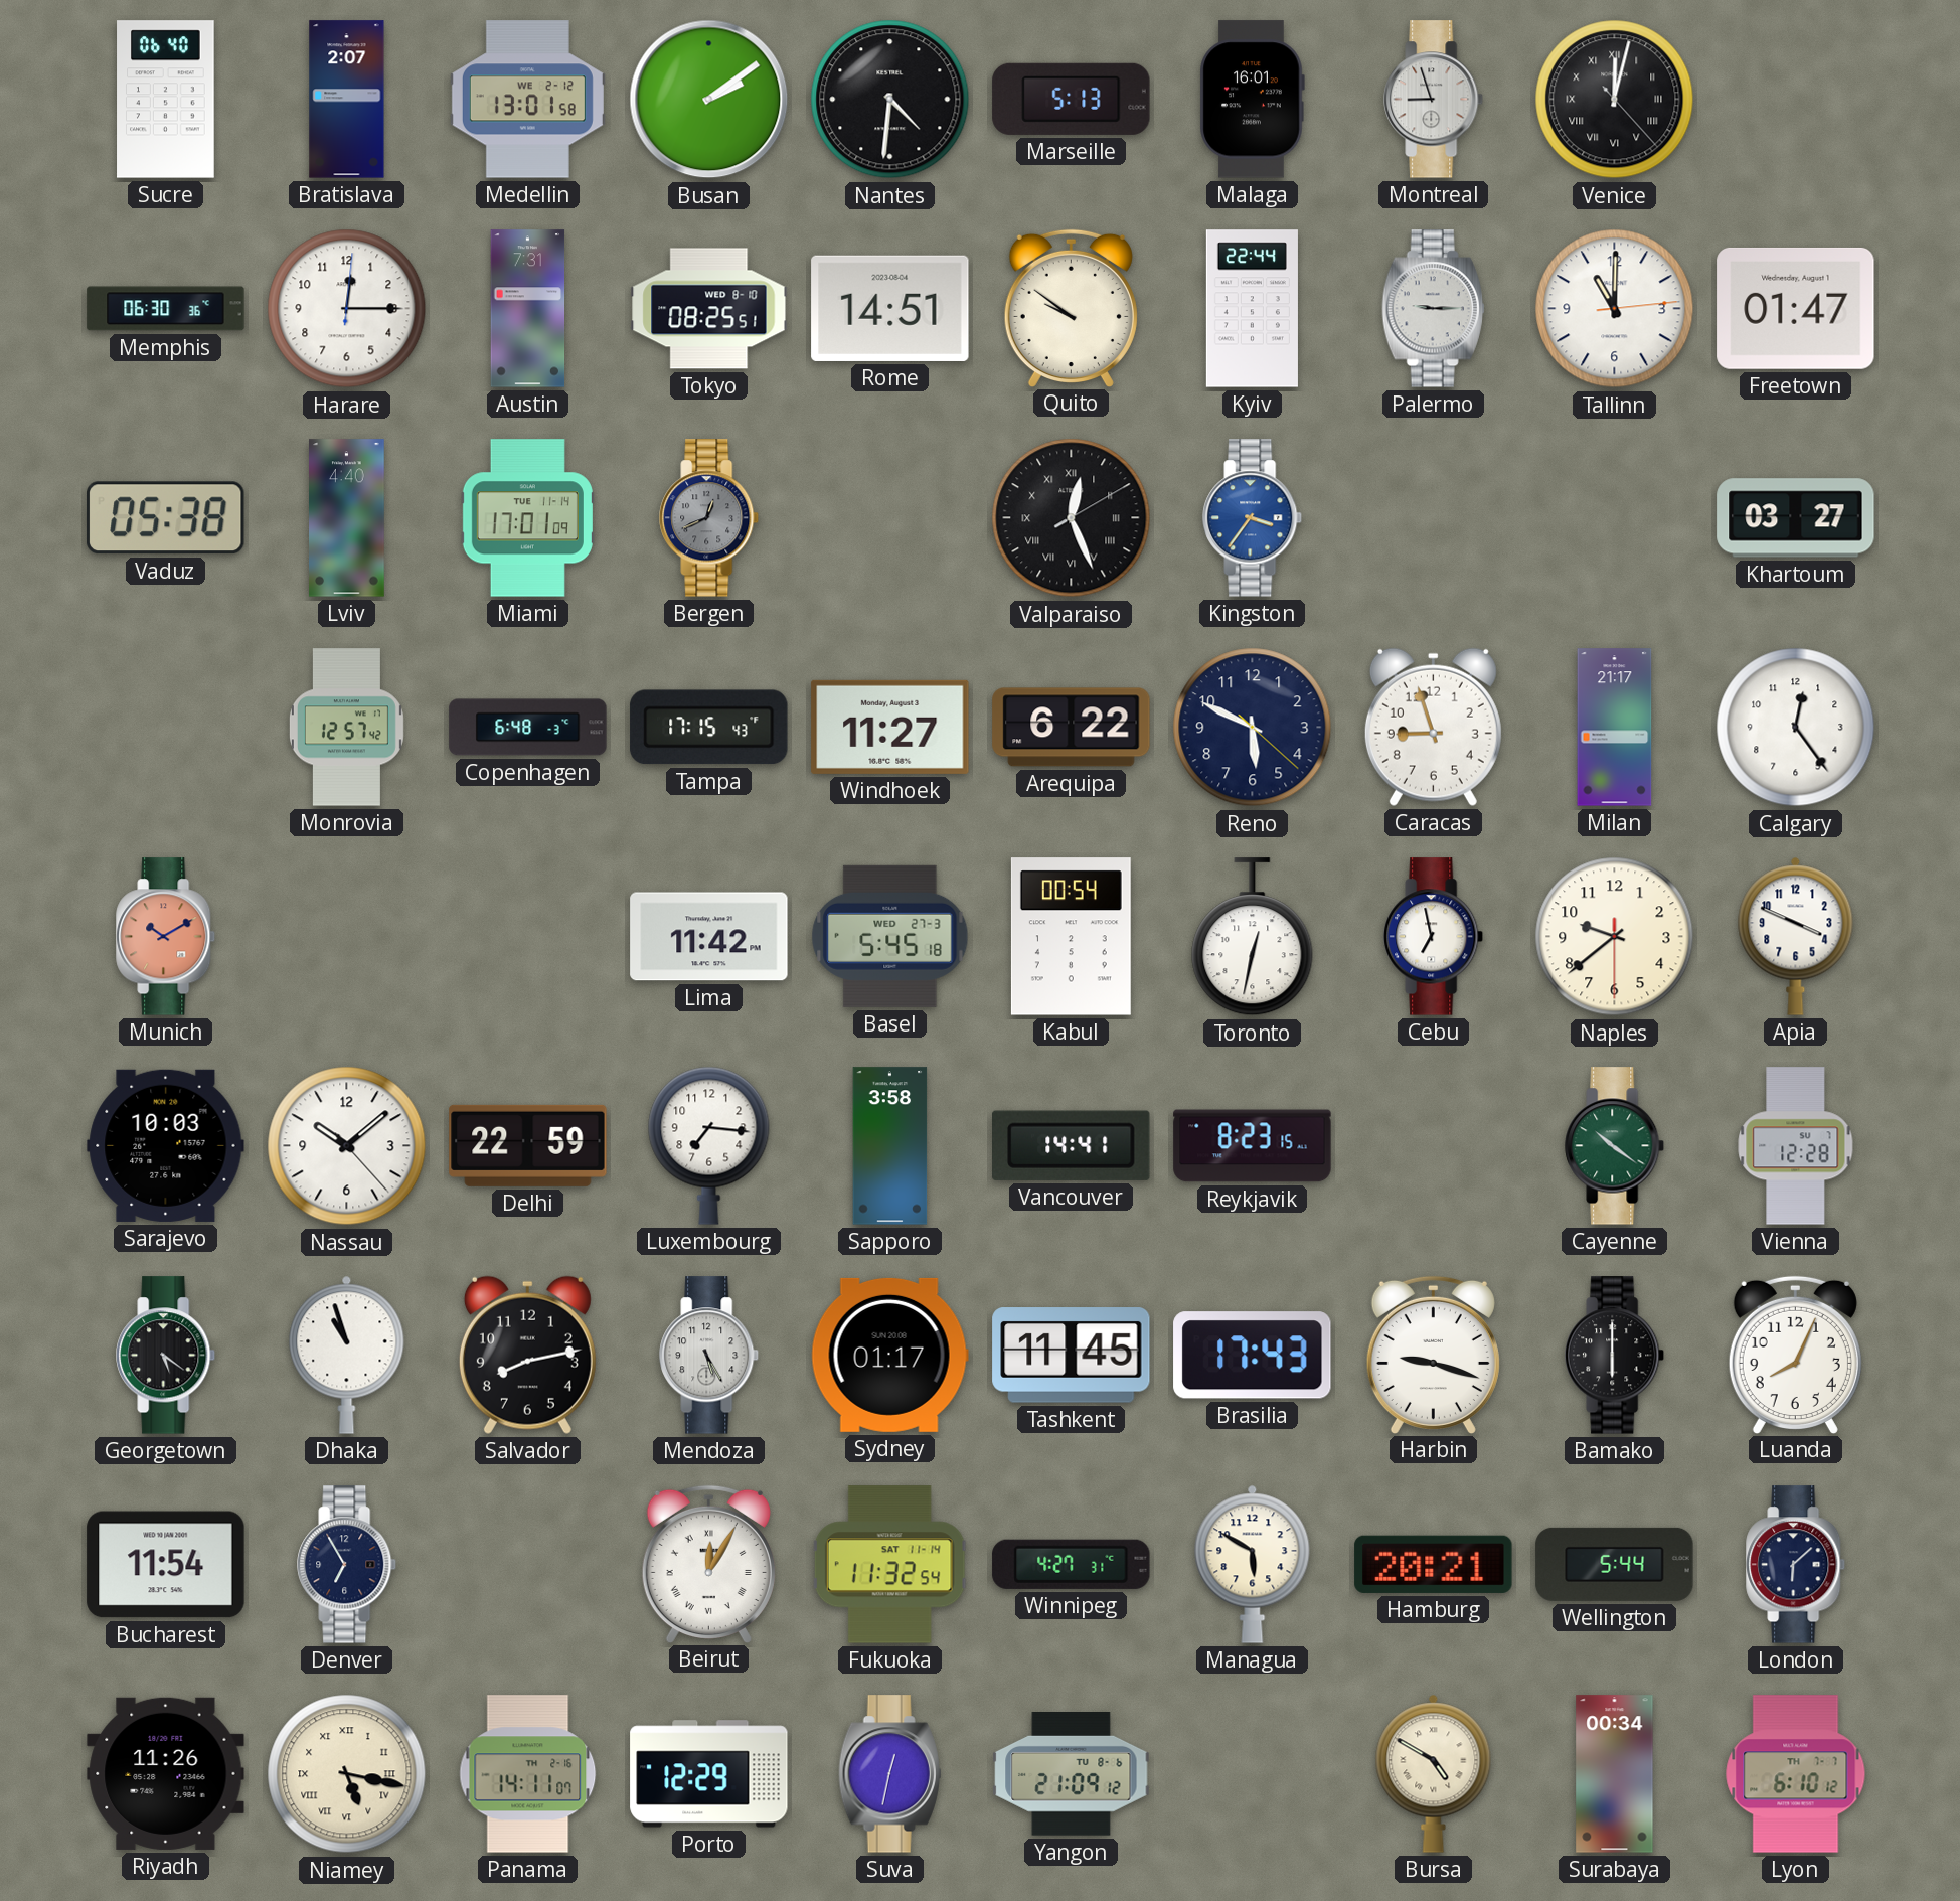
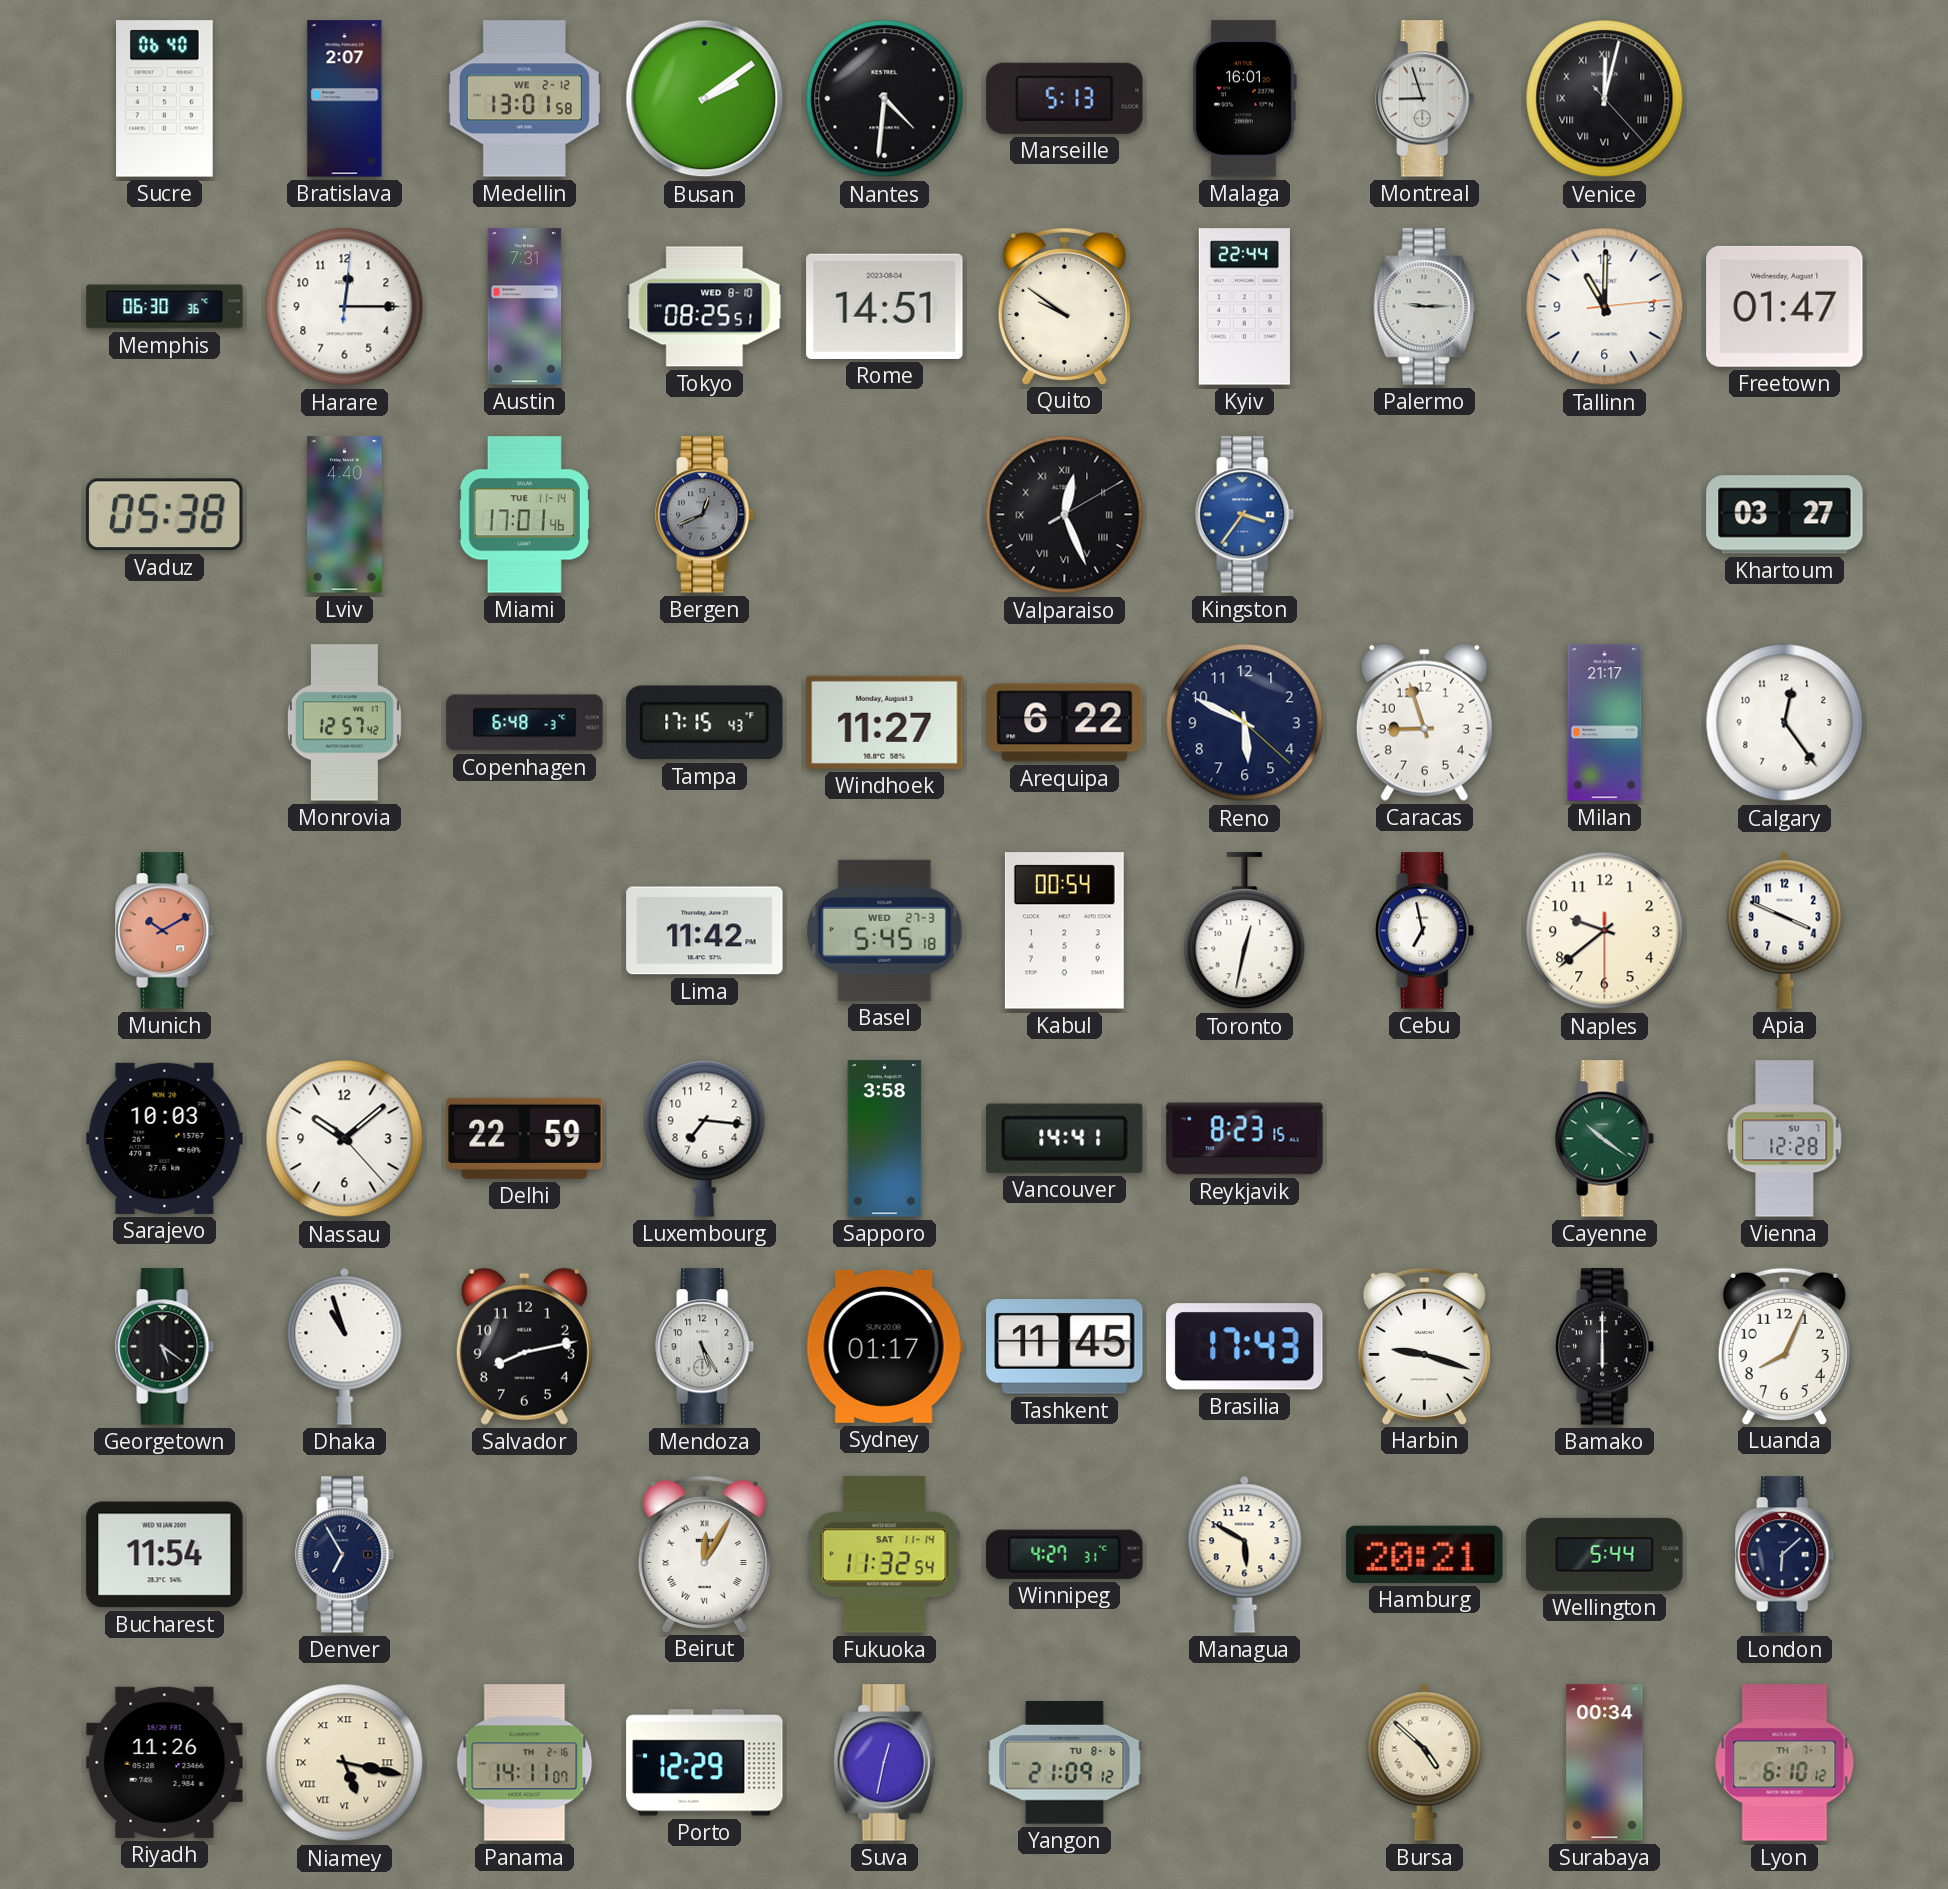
Miami: 17:01:09 -> 17:01:46
Bursa: 4:50 -> 4:52
